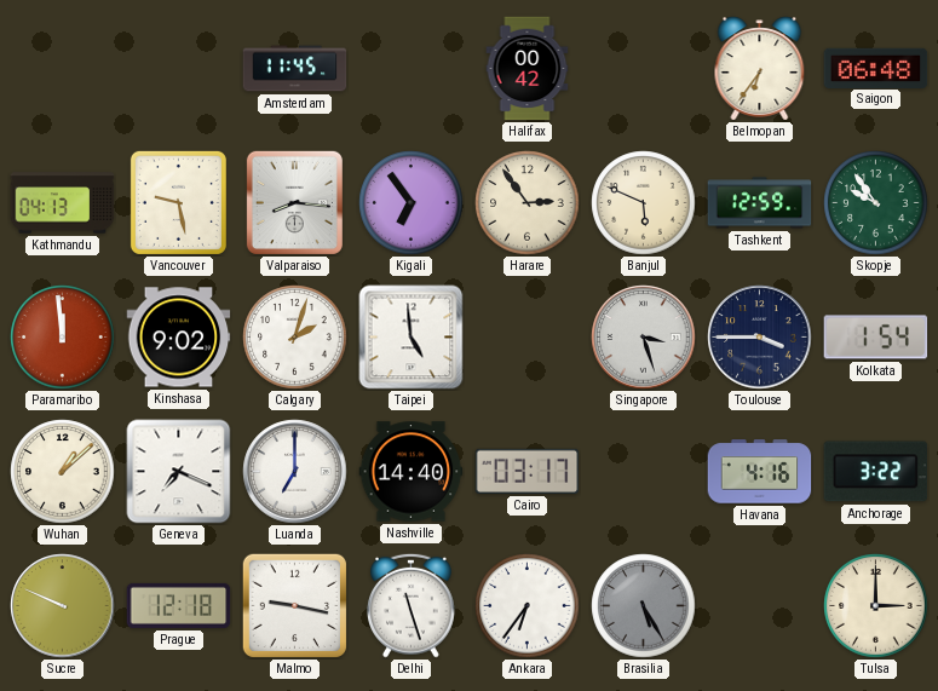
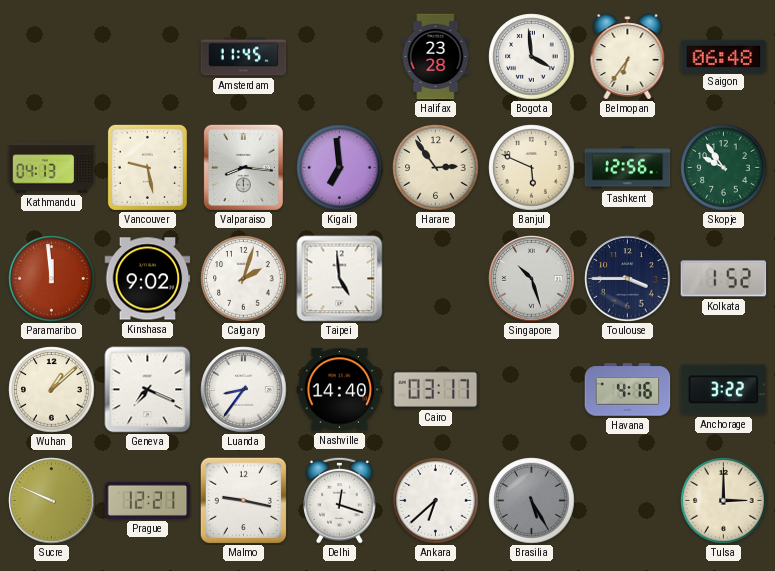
Halifax: 00:42 -> 23:28
Bogota: none -> 3:59
Kigali: 6:54 -> 6:59
Tashkent: 12:59 -> 12:56
Singapore: 3:27 -> 10:27
Kolkata: 1:54 -> 1:52
Luanda: 7:00 -> 8:36
Prague: 12:18 -> 12:21
Delhi: 11:27 -> 12:18
Ankara: 6:36 -> 6:38
